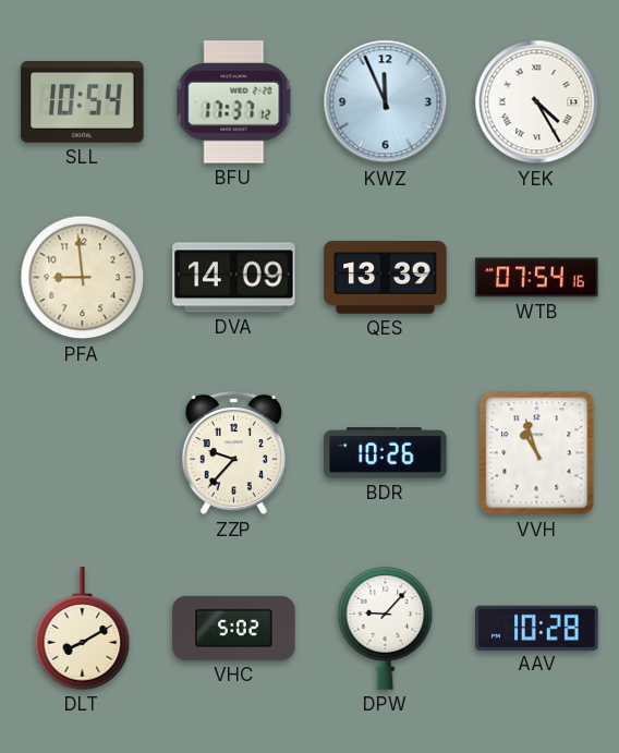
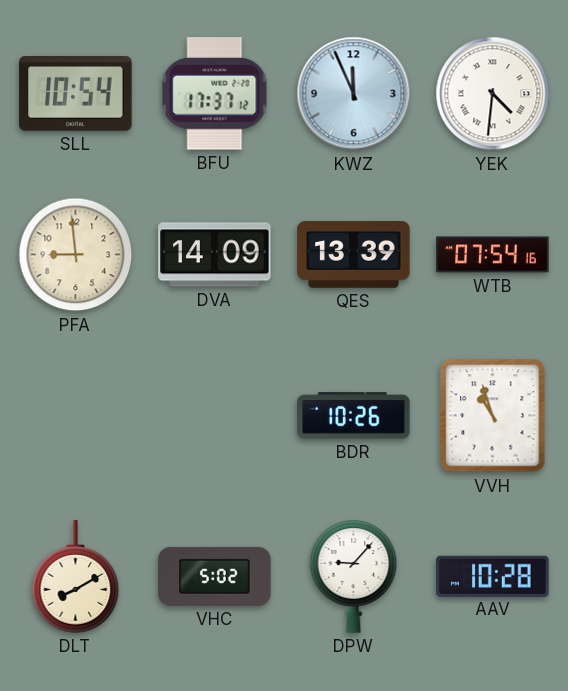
YEK: 4:25 -> 4:31
ZZP: 9:37 -> none
